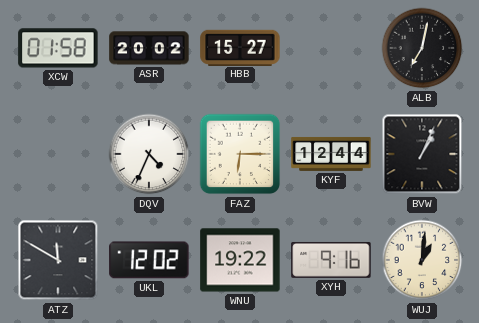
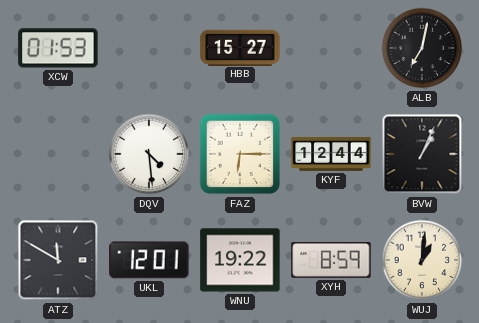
XCW: 01:58 -> 01:53
ASR: 20:02 -> none
DQV: 4:34 -> 4:29
UKL: 12:02 -> 12:01
XYH: 9:16 -> 8:59
